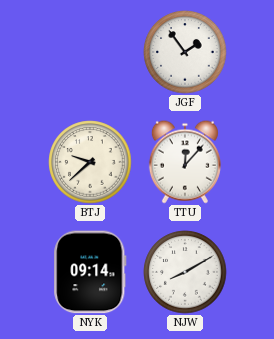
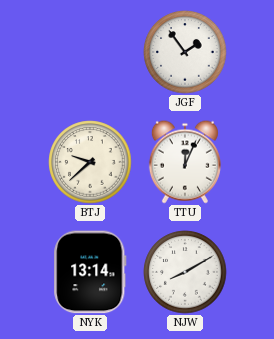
TTU: 12:07 -> 12:04
NYK: 09:14 -> 13:14
